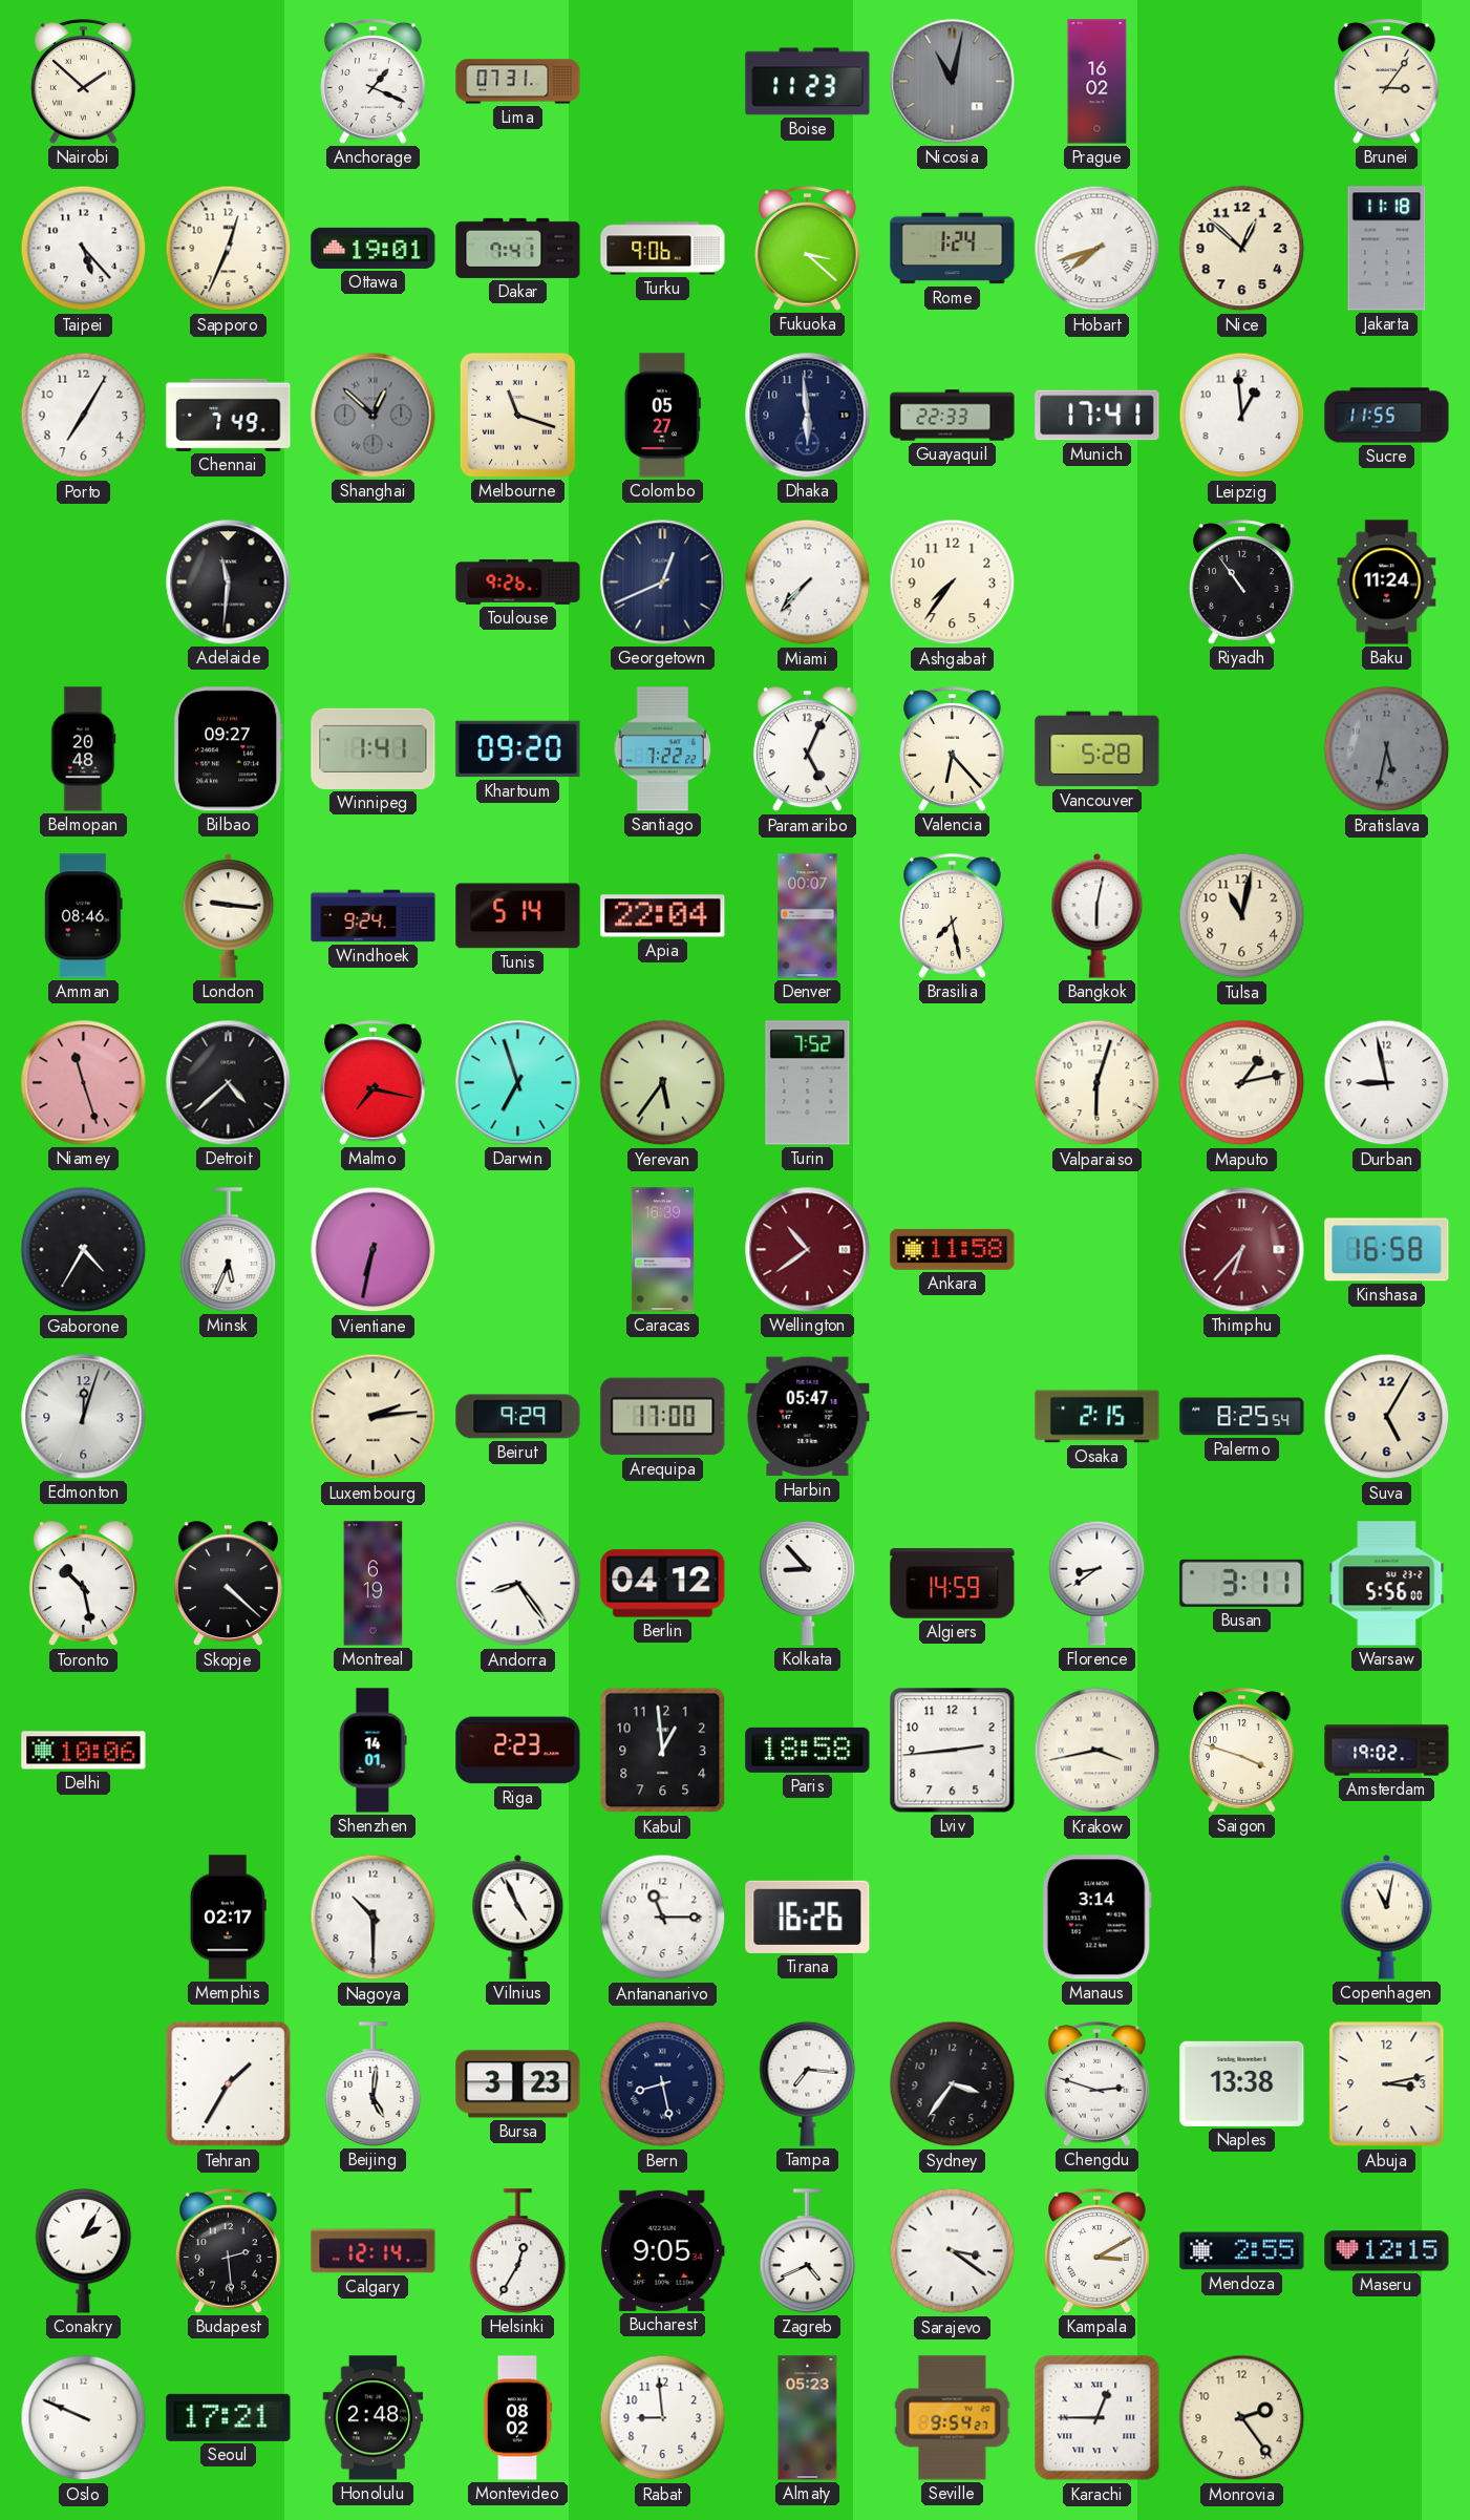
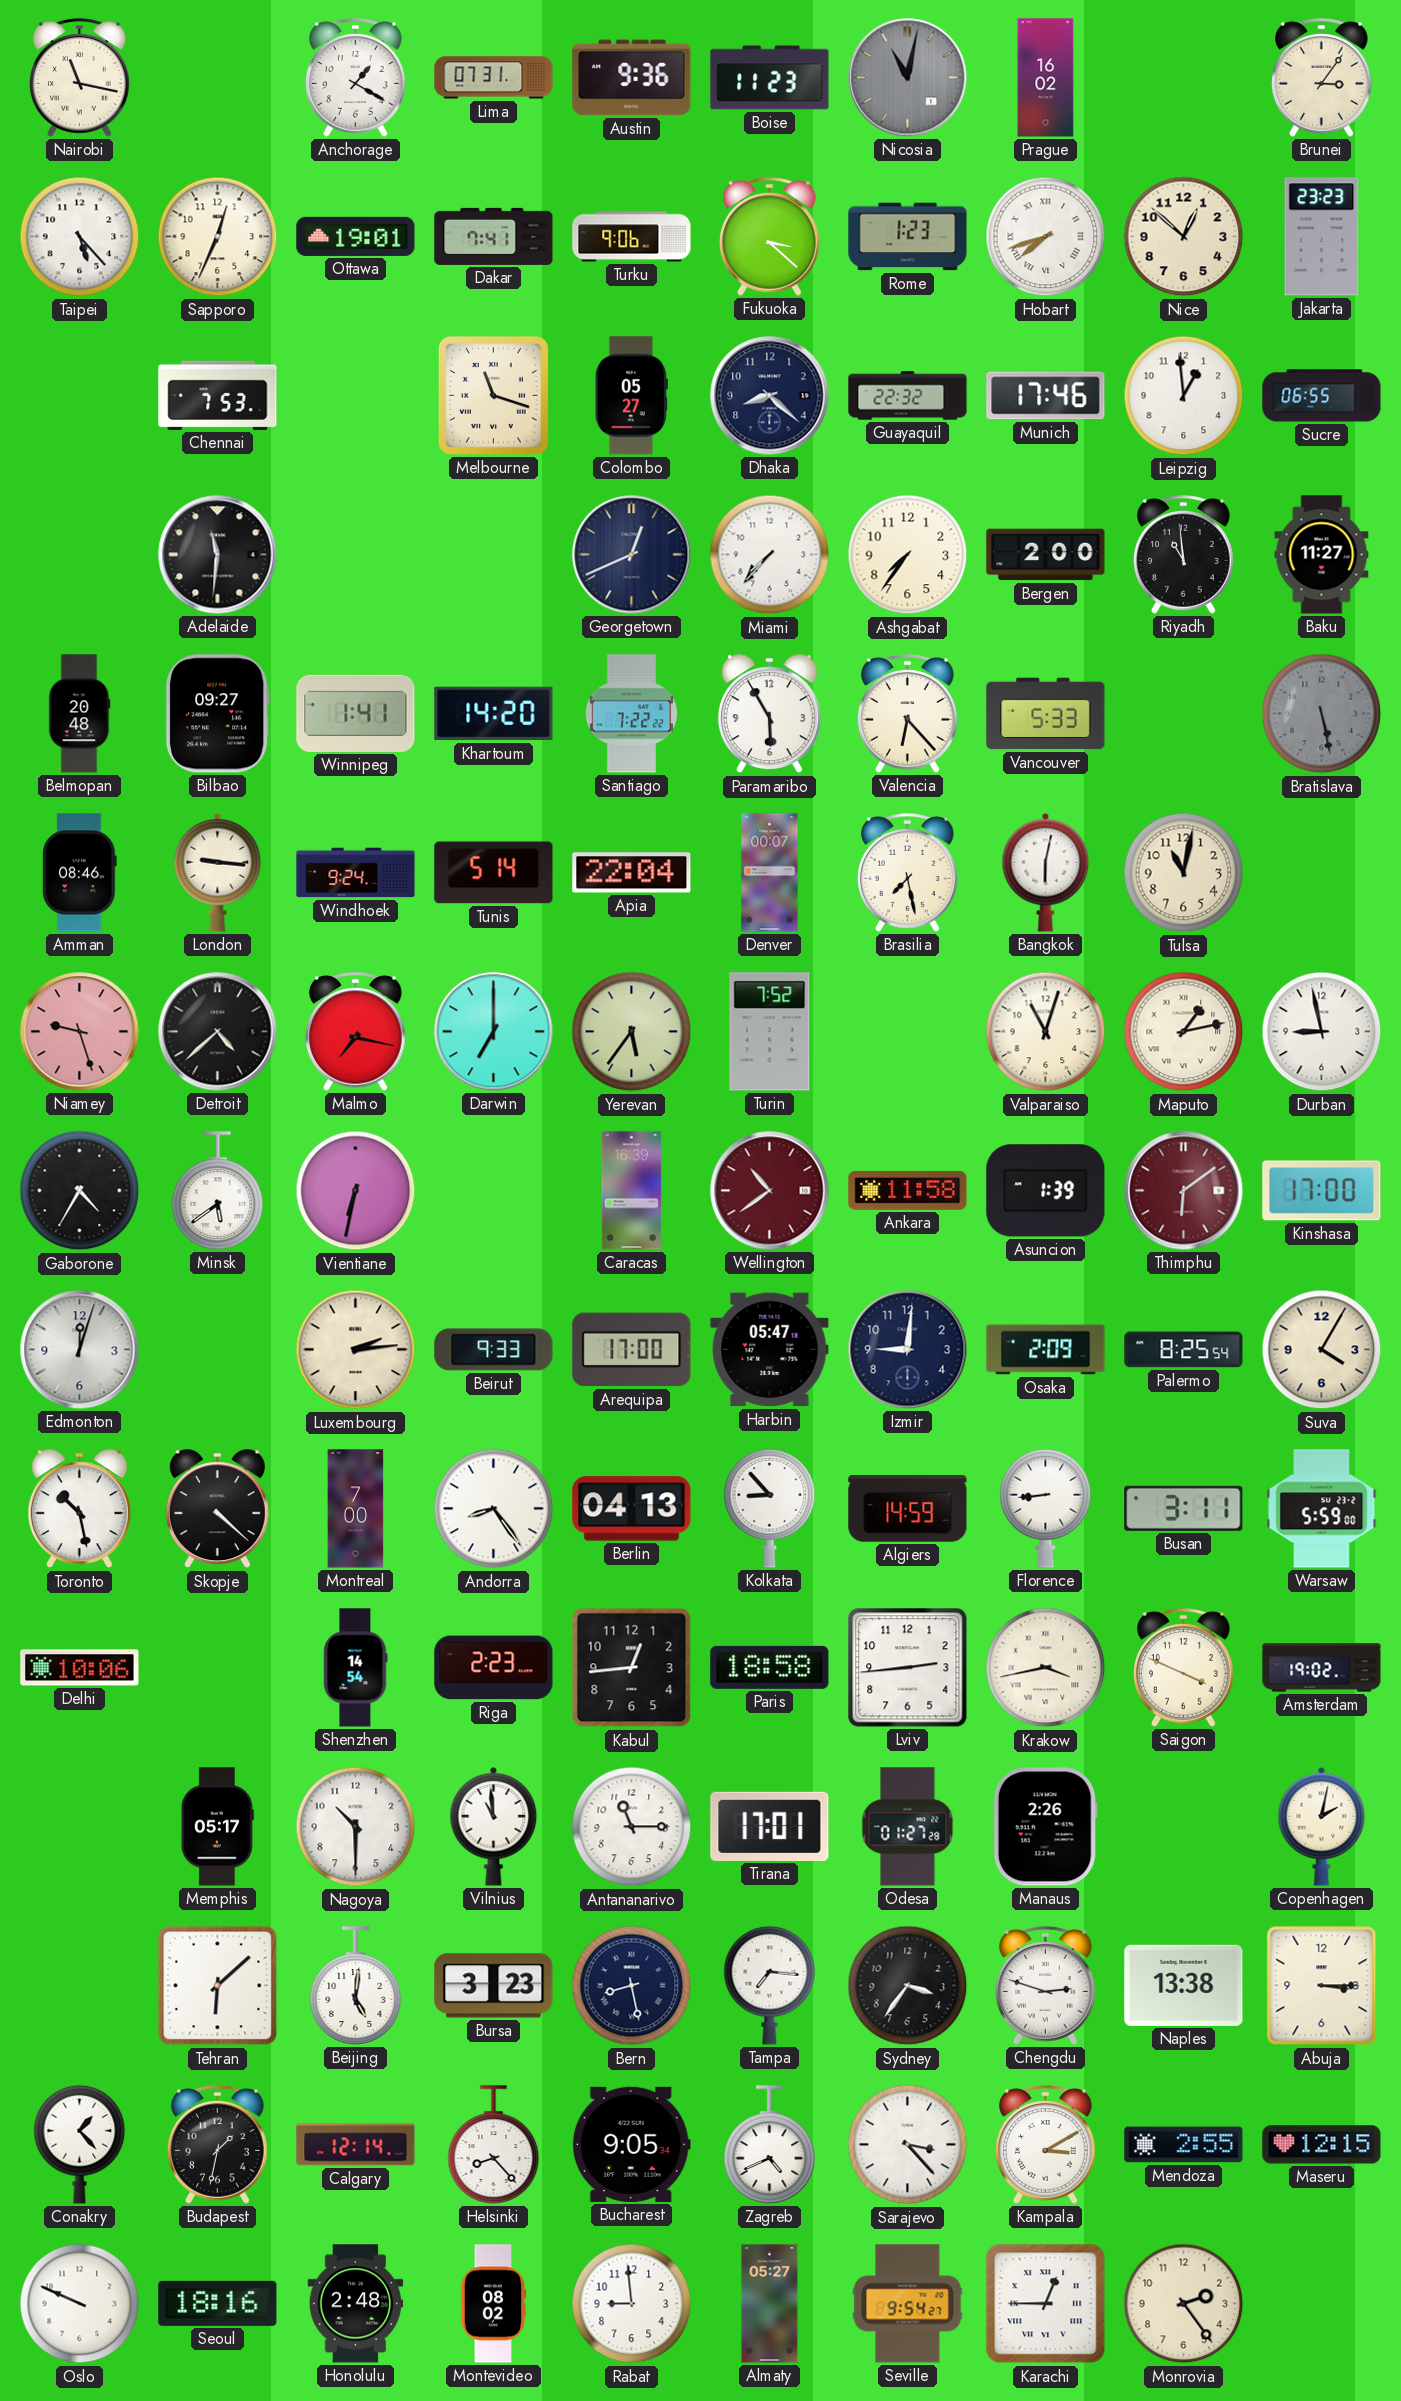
Nairobi: 1:52 -> 11:17
Anchorage: 1:19 -> 1:20
Austin: none -> 9:36
Rome: 1:24 -> 1:23
Jakarta: 11:18 -> 23:23
Porto: 7:05 -> none
Chennai: 7:49 -> 7:53
Shanghai: 12:52 -> none
Dhaka: 5:59 -> 8:22
Guayaquil: 22:33 -> 22:32
Munich: 17:41 -> 17:46
Sucre: 11:55 -> 06:55
Toulouse: 9:26 -> none
Bergen: none -> 2:00
Riyadh: 10:54 -> 10:59
Baku: 11:24 -> 11:27
Khartoum: 09:20 -> 14:20
Paramaribo: 5:04 -> 5:55
Vancouver: 5:28 -> 5:33
Bratislava: 5:32 -> 5:28
Niamey: 11:27 -> 9:27
Darwin: 6:57 -> 7:00
Valparaiso: 6:03 -> 11:03
Minsk: 5:34 -> 5:39
Asuncion: none -> 1:39
Thimphu: 6:37 -> 6:09
Kinshasa: 16:58 -> 17:00
Beirut: 9:29 -> 9:33
Izmir: none -> 9:01
Osaka: 2:15 -> 2:09
Suva: 5:05 -> 4:05
Montreal: 6:19 -> 7:00
Berlin: 04:12 -> 04:13
Florence: 8:39 -> 8:44
Warsaw: 5:56 -> 5:59
Shenzhen: 14:01 -> 14:54
Kabul: 12:59 -> 12:44
Saigon: 3:48 -> 3:49
Memphis: 02:17 -> 05:17
Vilnius: 4:56 -> 10:59
Tirana: 16:26 -> 17:01
Odesa: none -> 01:27
Manaus: 3:14 -> 2:26
Copenhagen: 11:02 -> 2:02
Tehran: 1:35 -> 6:08
Abuja: 3:13 -> 3:15
Conakry: 2:05 -> 1:23
Budapest: 2:29 -> 1:32
Helsinki: 12:35 -> 8:23
Sarajevo: 3:21 -> 3:23
Seoul: 17:21 -> 18:16
Almaty: 05:23 -> 05:27
